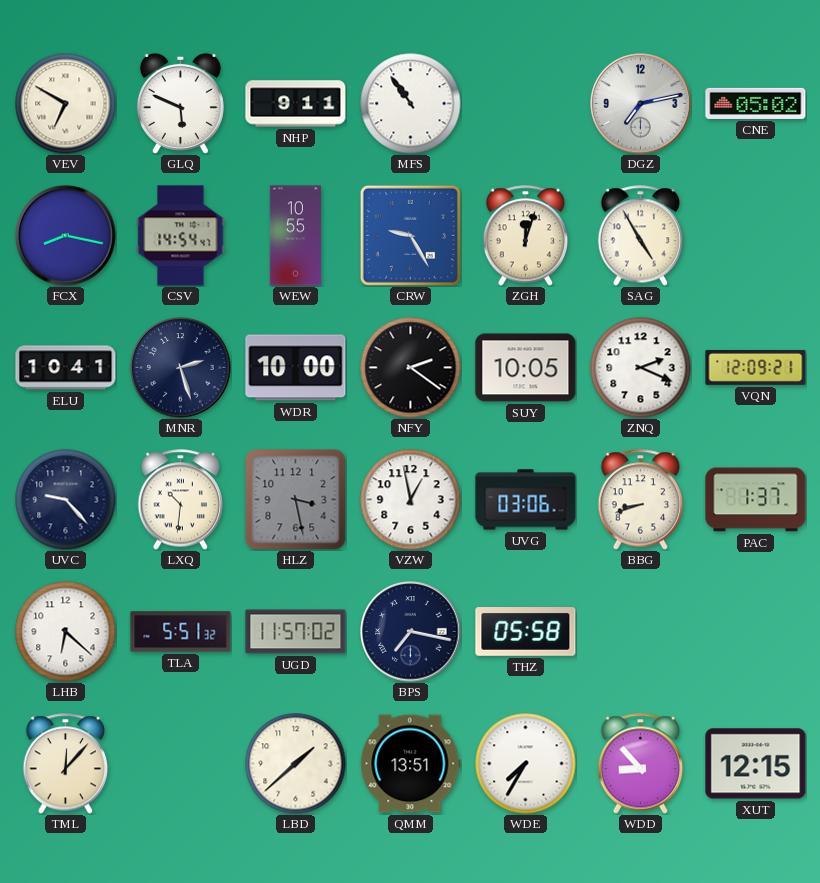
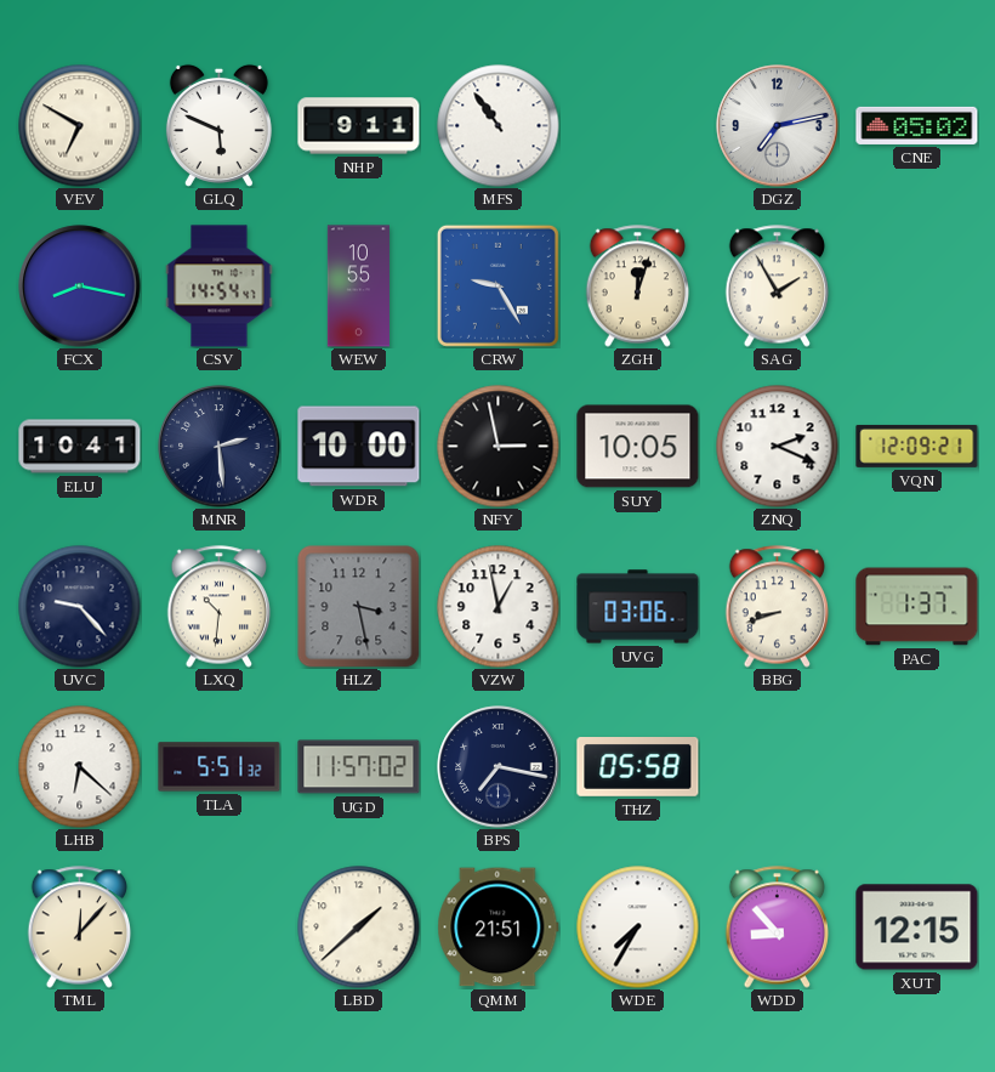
SAG: 4:55 -> 1:55
MNR: 2:27 -> 2:29
NFY: 2:21 -> 2:58
QMM: 13:51 -> 21:51
